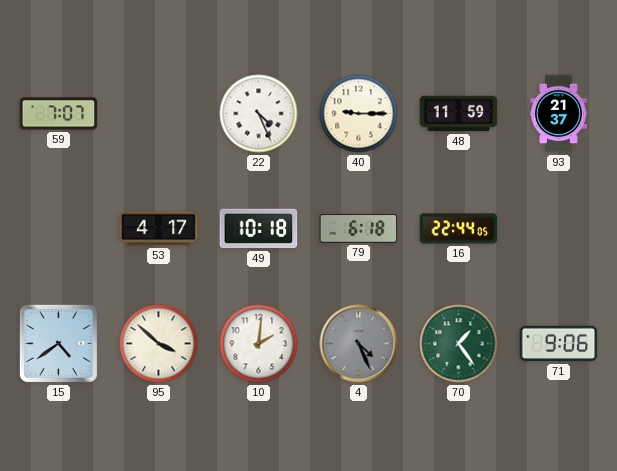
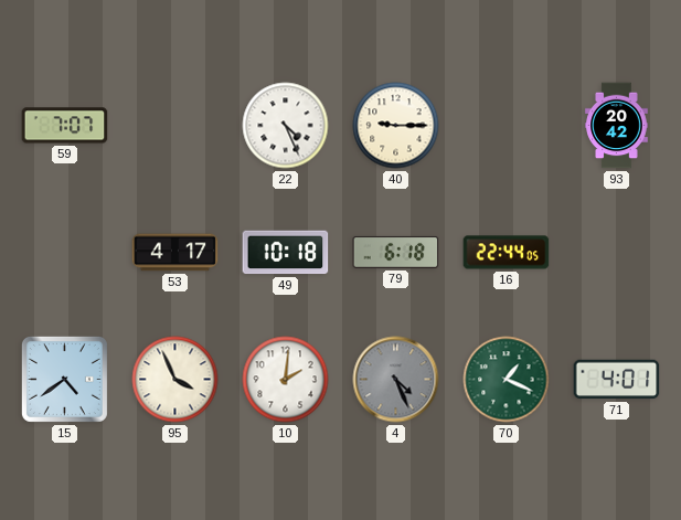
48: 11:59 -> none
93: 21:37 -> 20:42
95: 3:52 -> 3:56
70: 1:24 -> 1:19
71: 9:06 -> 4:01
